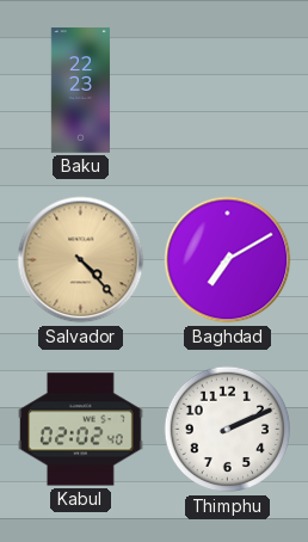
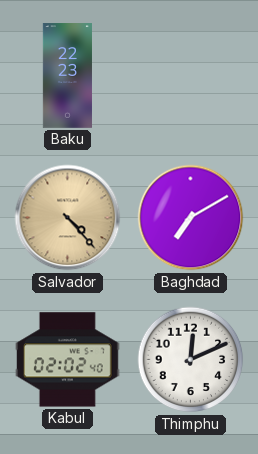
Thimphu: 2:11 -> 12:11
